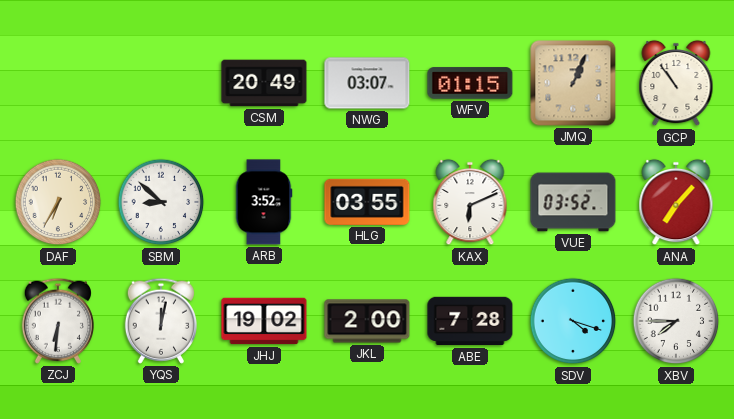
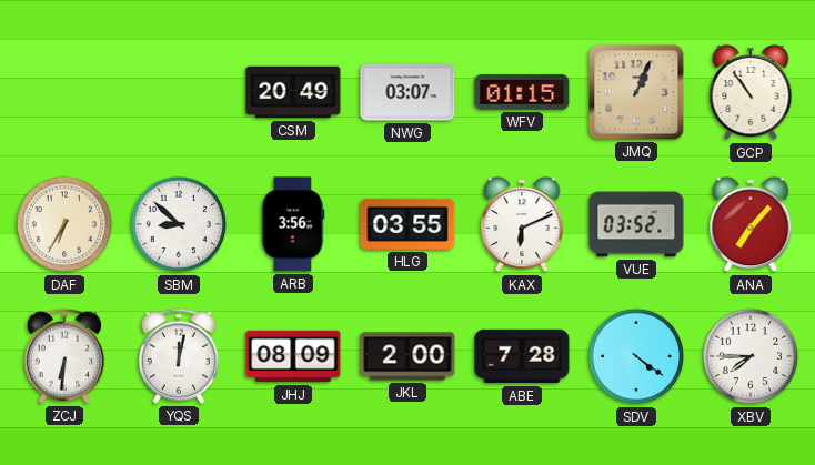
ARB: 3:52 -> 3:56
JHJ: 19:02 -> 08:09
SDV: 4:18 -> 4:21
